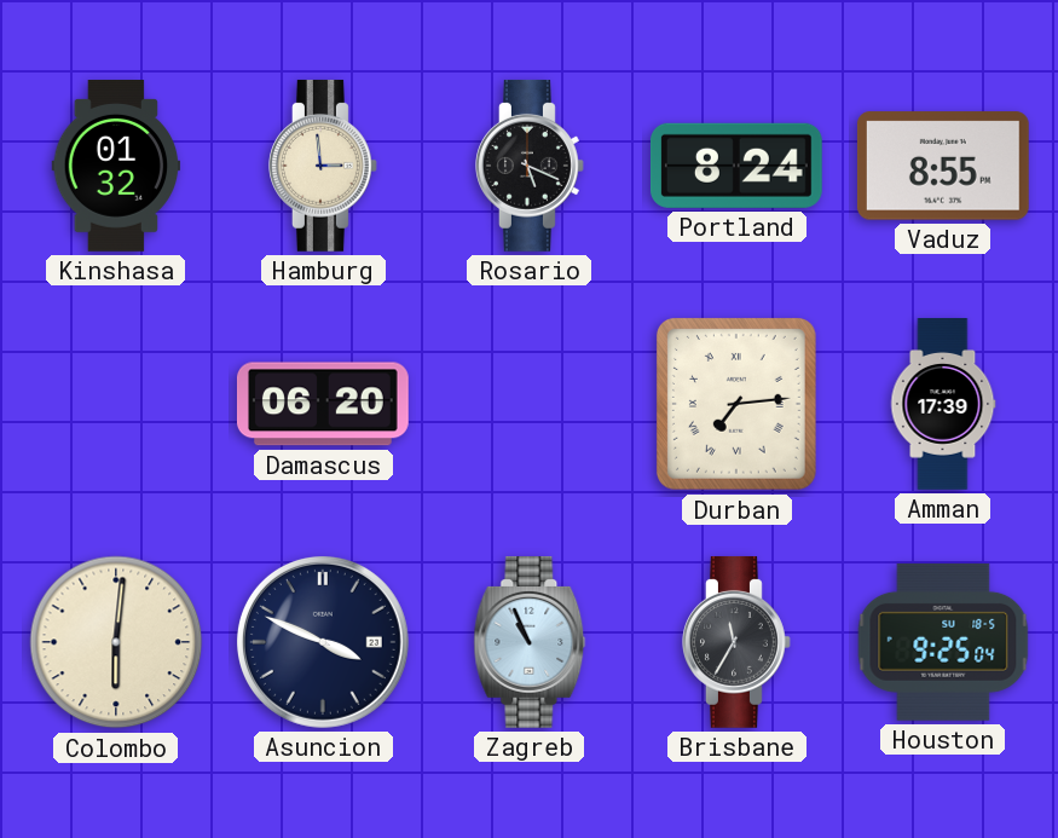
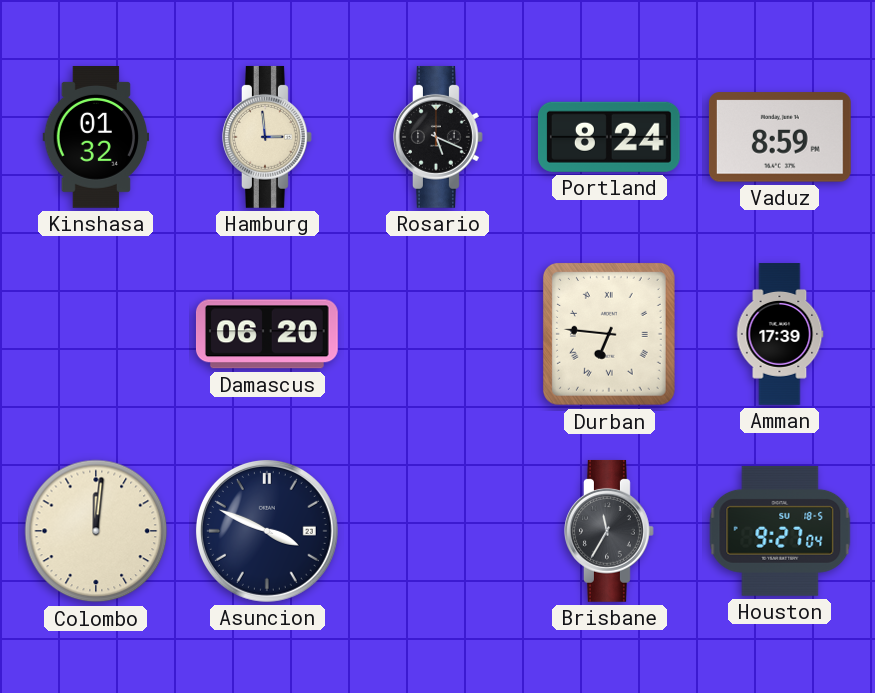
Vaduz: 8:55 -> 8:59
Durban: 7:14 -> 6:46
Colombo: 6:01 -> 12:01
Zagreb: 10:56 -> none
Houston: 9:25 -> 9:27
